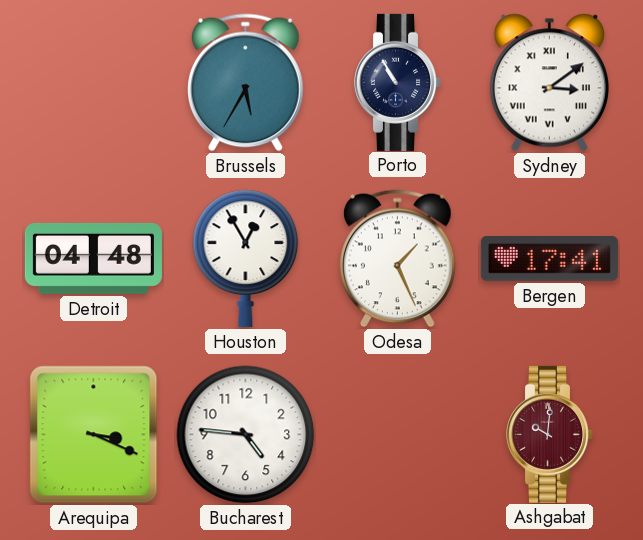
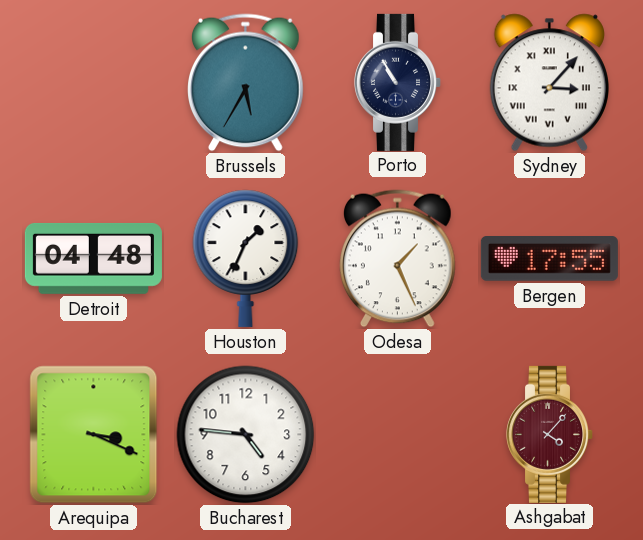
Sydney: 3:09 -> 3:07
Houston: 12:55 -> 1:34
Bergen: 17:41 -> 17:55
Ashgabat: 10:01 -> 4:07
